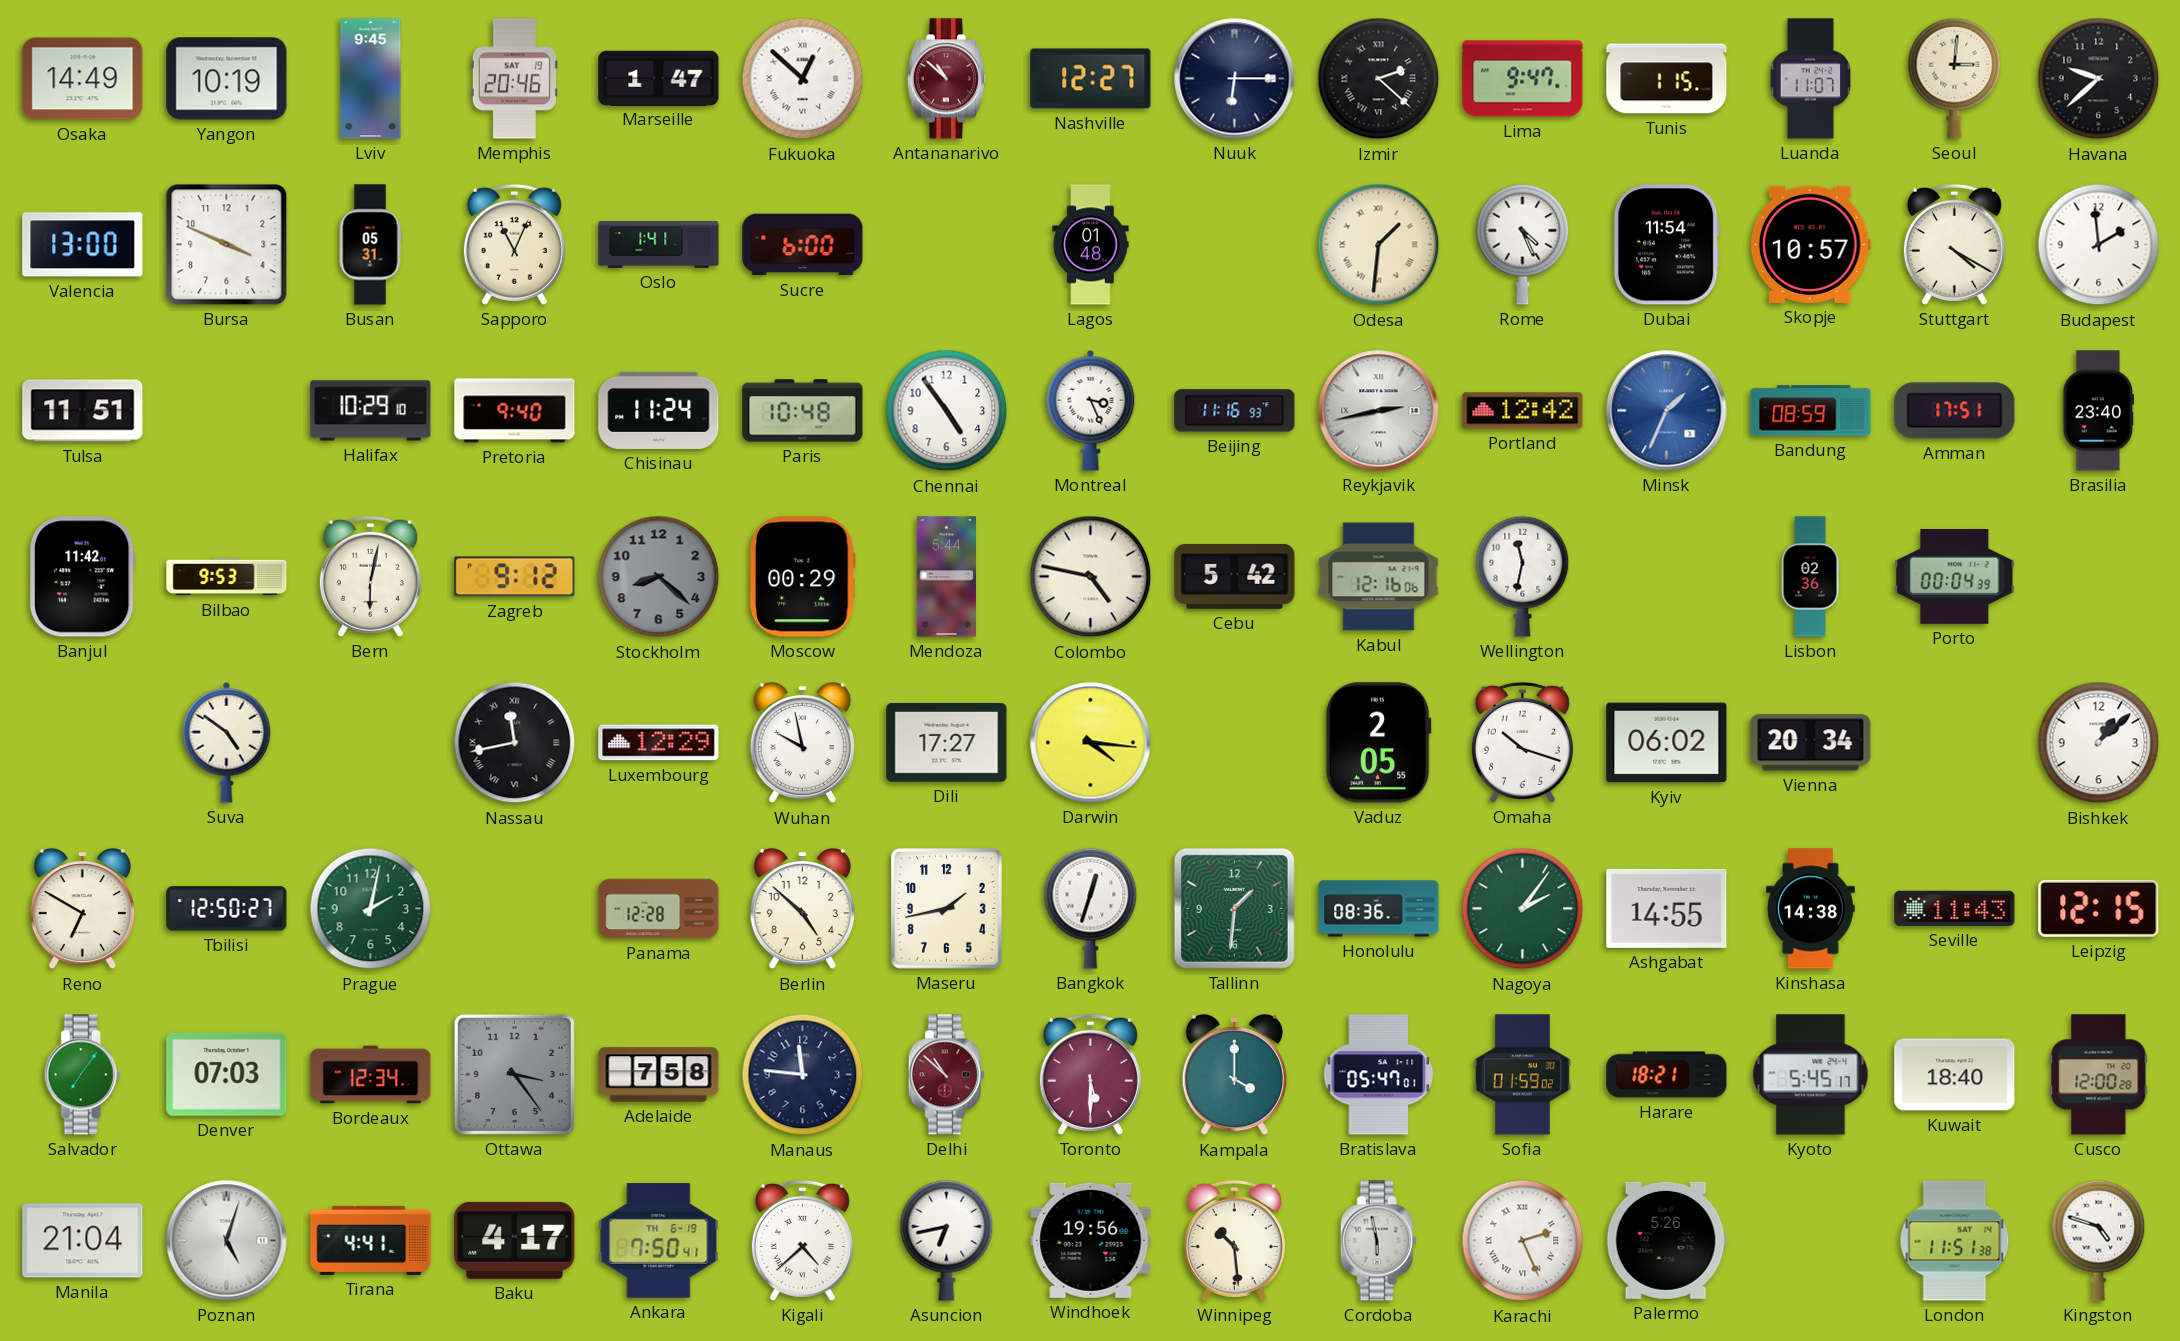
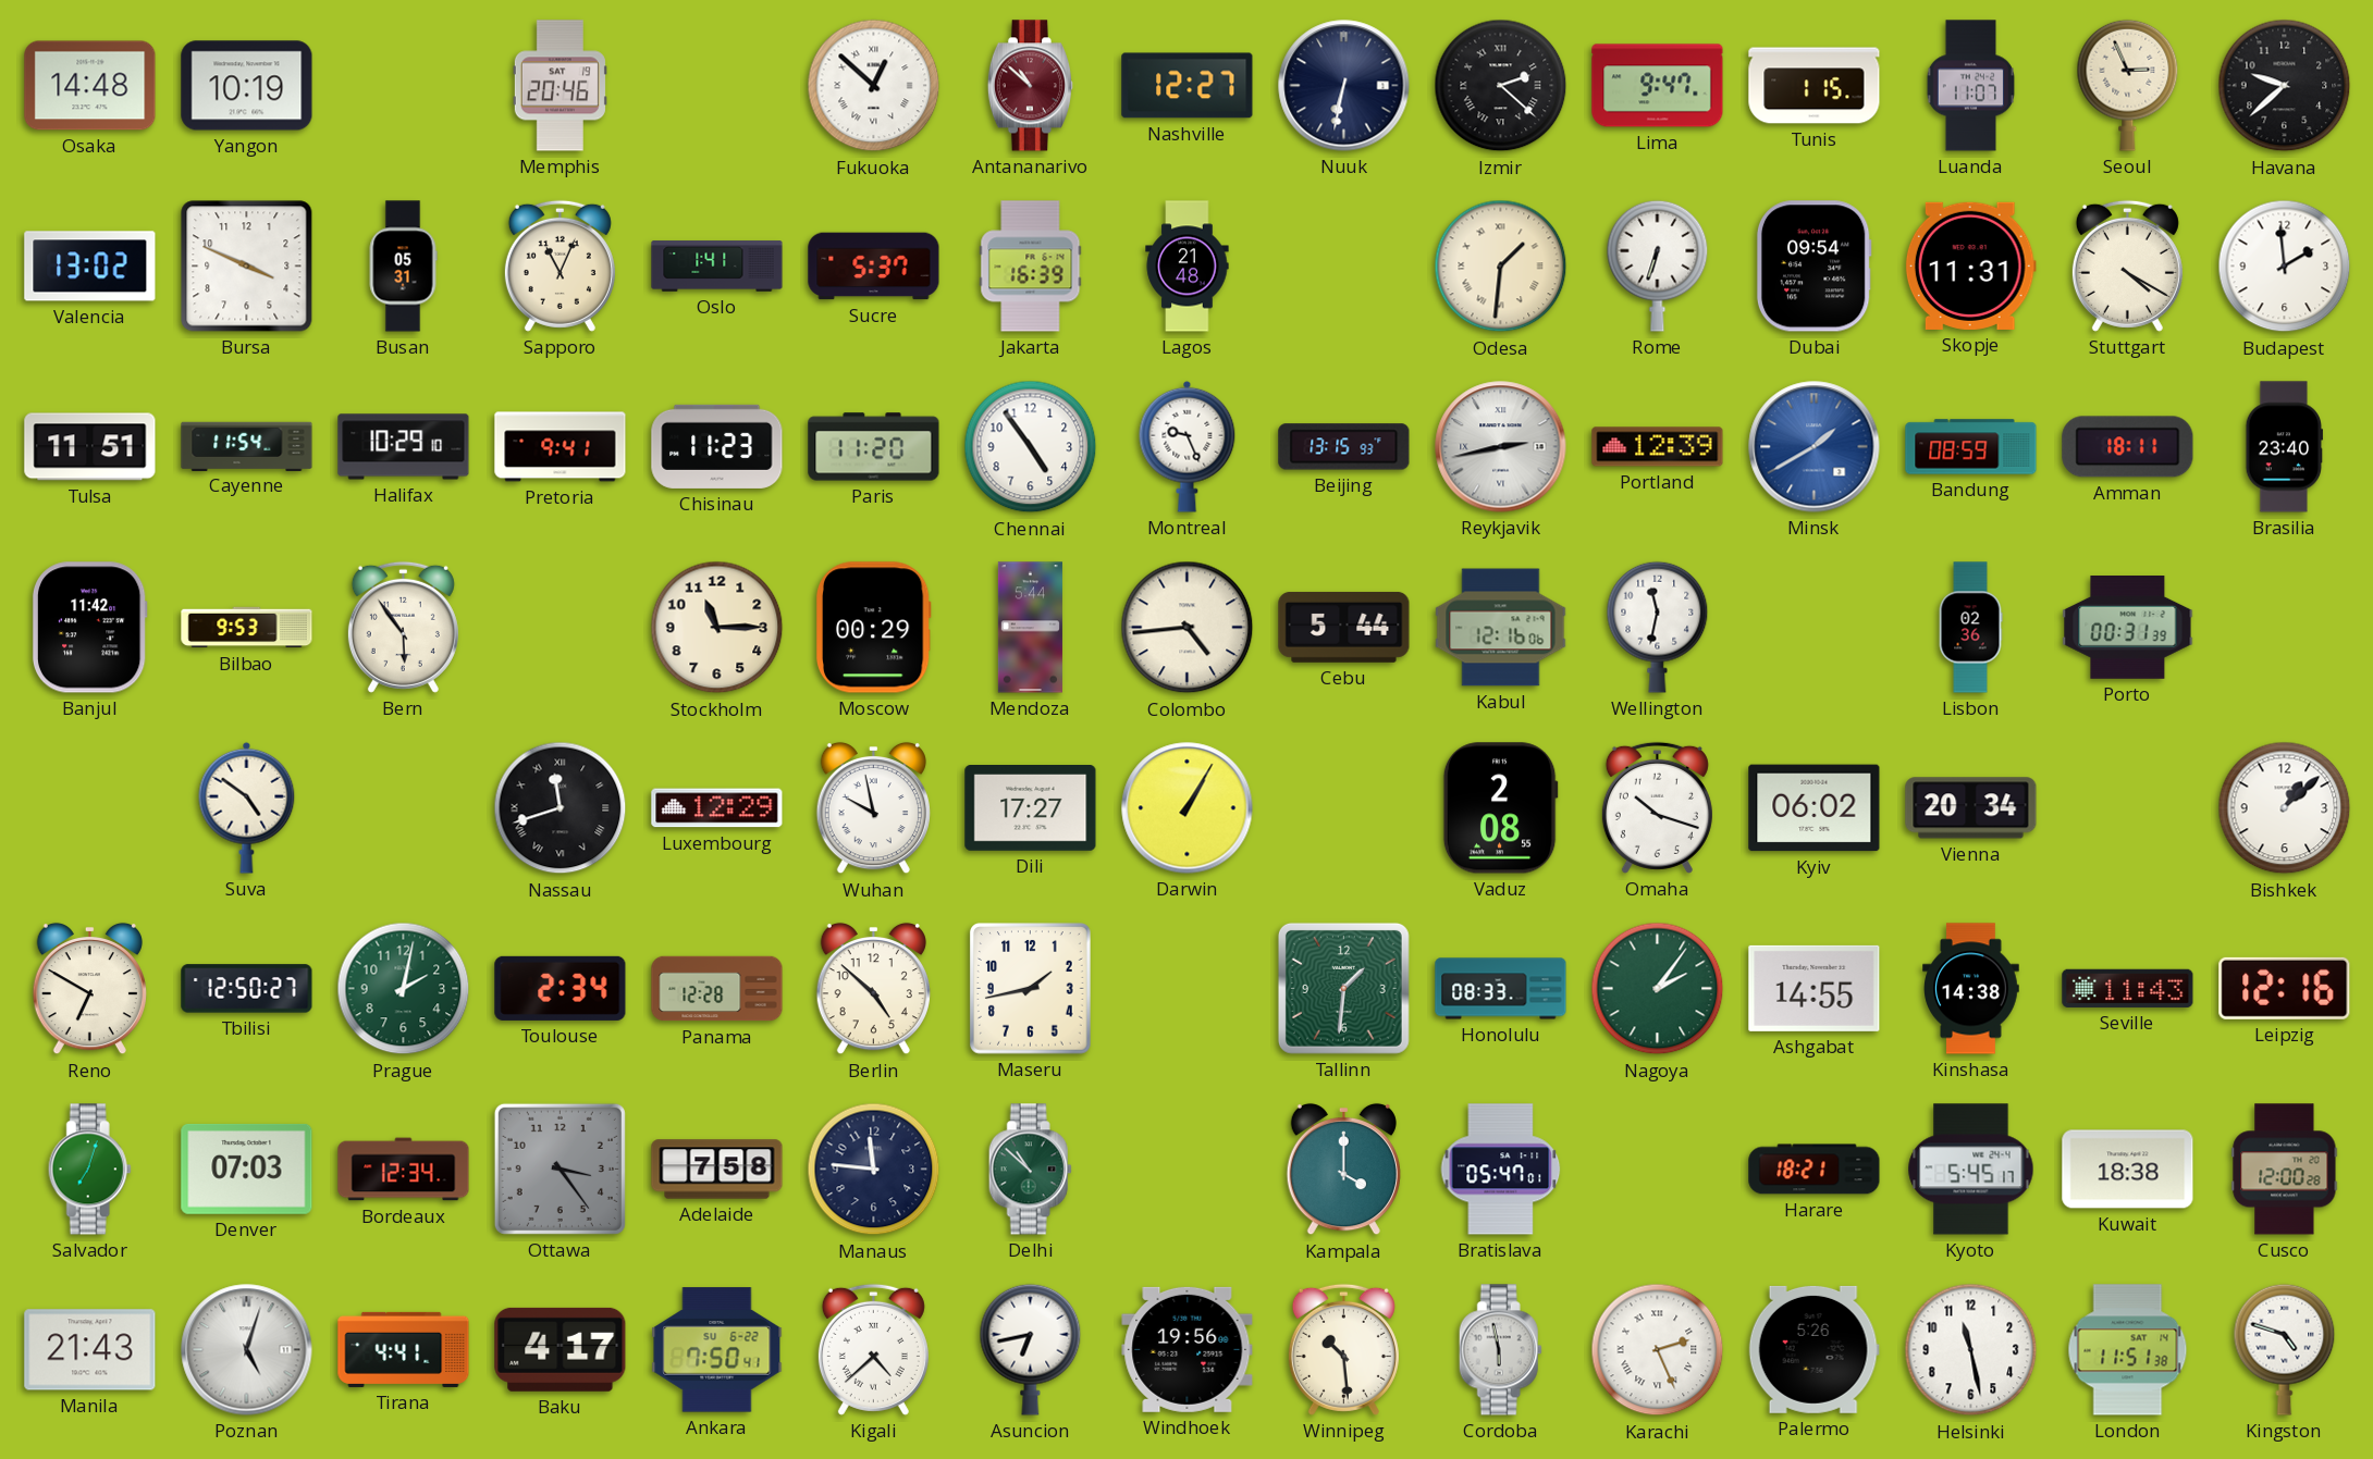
Osaka: 14:49 -> 14:48
Lviv: 9:45 -> none
Marseille: 1:47 -> none
Nuuk: 6:15 -> 6:32
Seoul: 3:01 -> 2:56
Valencia: 13:00 -> 13:02
Sucre: 6:00 -> 5:37
Jakarta: none -> 16:39
Lagos: 01:48 -> 21:48
Rome: 4:26 -> 6:33
Dubai: 11:54 -> 09:54
Skopje: 10:57 -> 11:31
Cayenne: none -> 11:54
Pretoria: 9:40 -> 9:41
Chisinau: 11:24 -> 11:23
Paris: 10:48 -> 11:20
Montreal: 3:26 -> 9:26
Beijing: 11:16 -> 13:15
Portland: 12:42 -> 12:39
Minsk: 1:34 -> 1:40
Amman: 17:51 -> 18:11
Bern: 6:02 -> 5:54
Zagreb: 9:12 -> none
Stockholm: 8:22 -> 11:15
Stockholm dial: grey -> cream
Colombo: 4:47 -> 4:44
Cebu: 5:42 -> 5:44
Porto: 00:04 -> 00:31
Nassau: 11:43 -> 11:42
Darwin: 4:16 -> 1:05
Vaduz: 2:05 -> 2:08
Toulouse: none -> 2:34
Bangkok: 12:33 -> none
Honolulu: 08:36 -> 08:33
Leipzig: 12:15 -> 12:16
Salvador: 7:06 -> 7:03
Delhi dial: burgundy -> green
Toronto: 5:30 -> none
Sofia: 01:59 -> none
Kuwait: 18:40 -> 18:38
Manila: 21:04 -> 21:43
Ankara date: TH 6-19 -> SU 6-22
Helsinki: none -> 11:28
